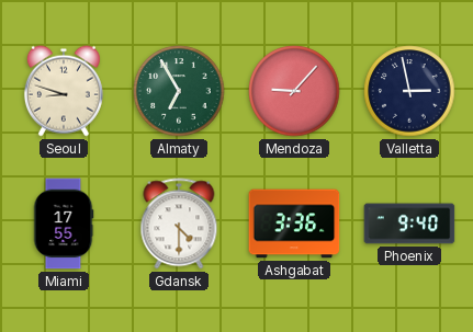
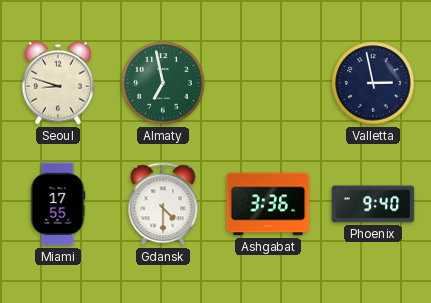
Almaty: 6:55 -> 6:58
Mendoza: 9:07 -> none
